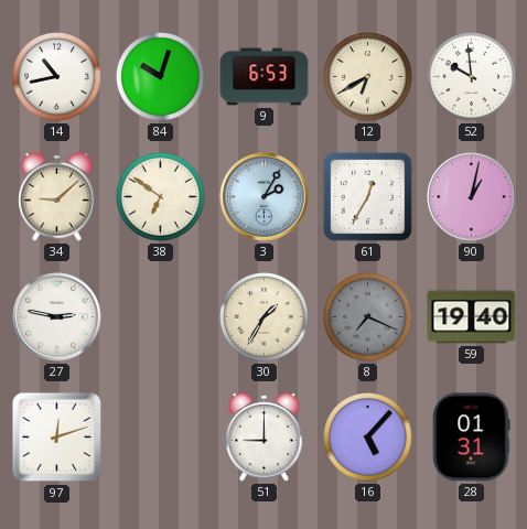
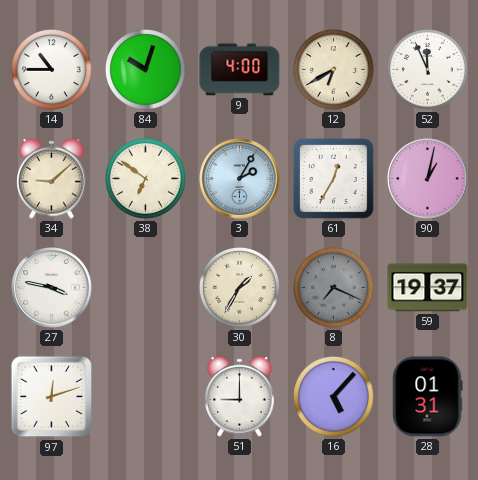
14: 10:43 -> 10:45
9: 6:53 -> 4:00
52: 9:59 -> 11:56
27: 2:47 -> 3:47
59: 19:40 -> 19:37
